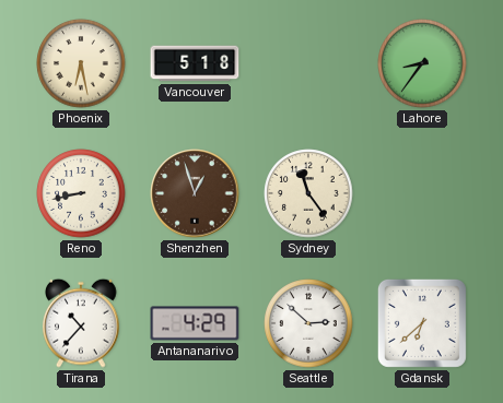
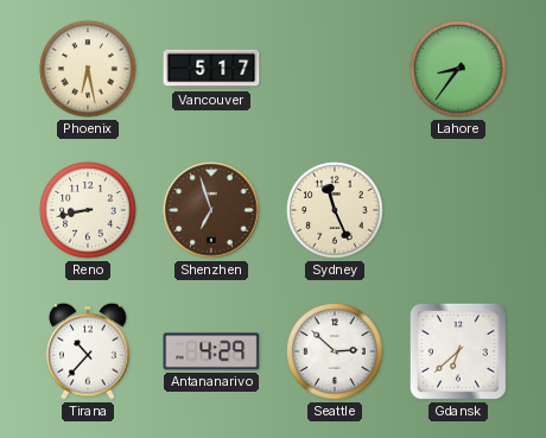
Vancouver: 5:18 -> 5:17
Shenzhen: 12:57 -> 6:57
Sydney: 11:24 -> 11:26
